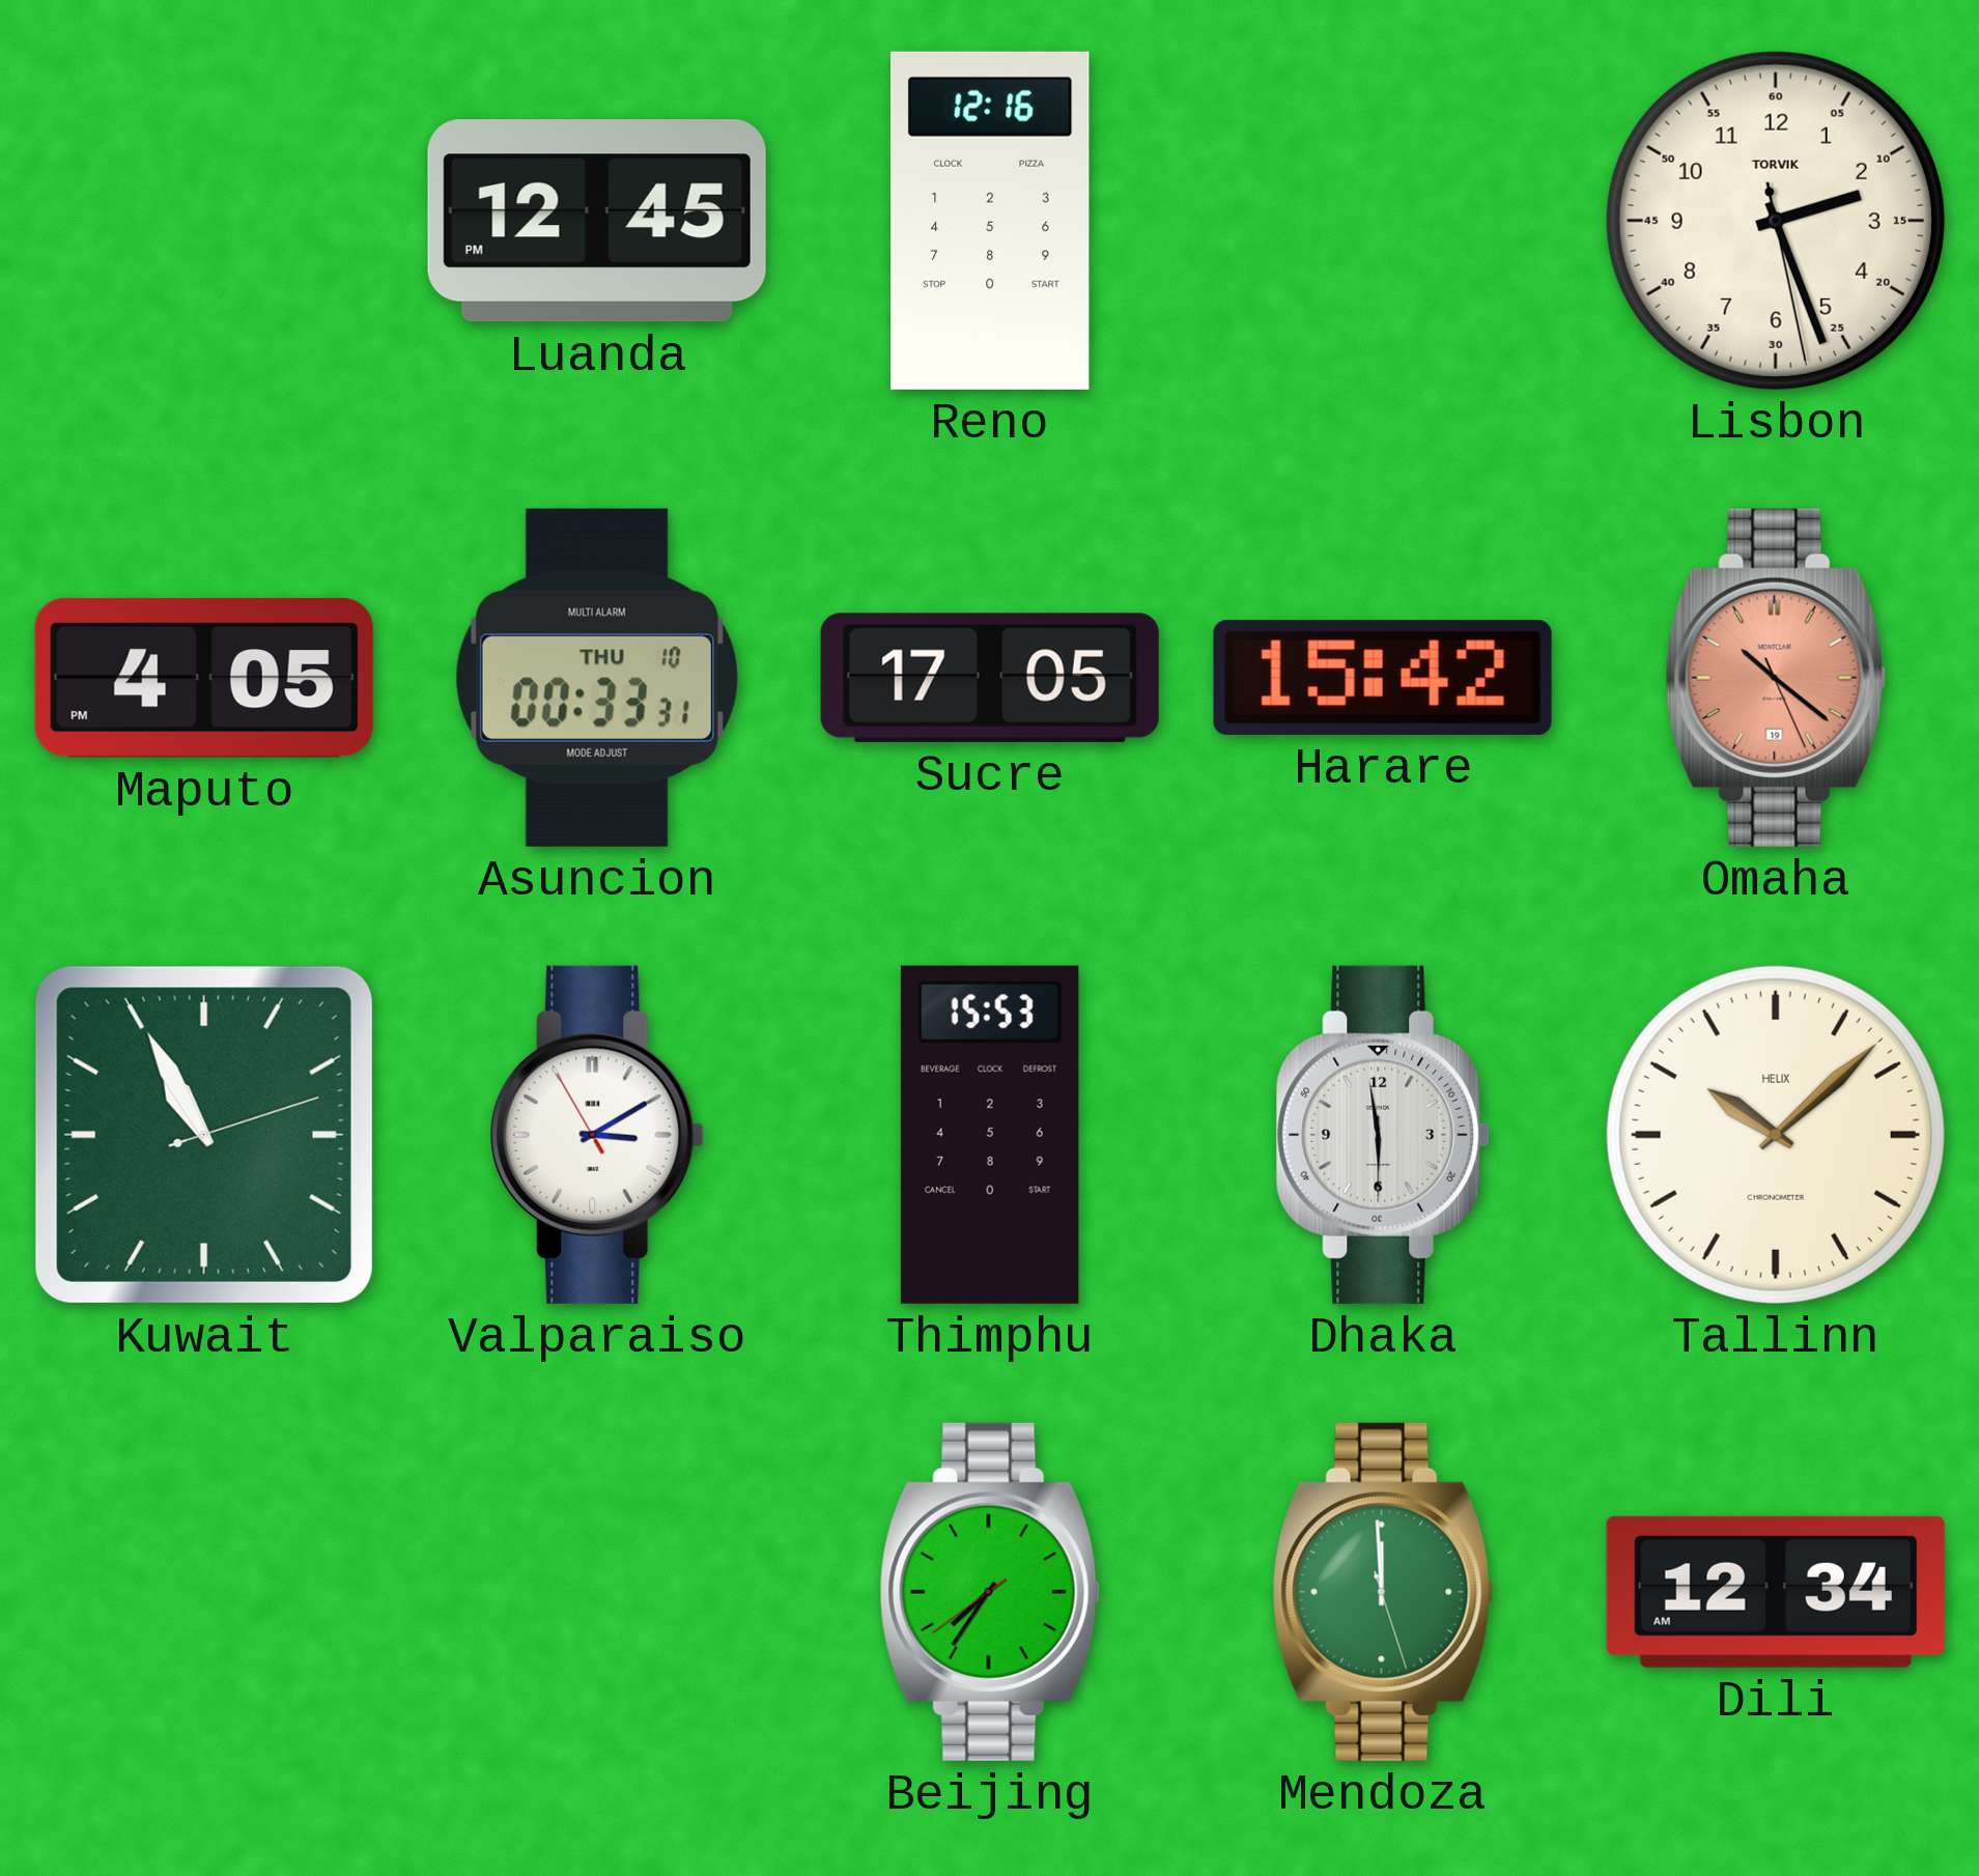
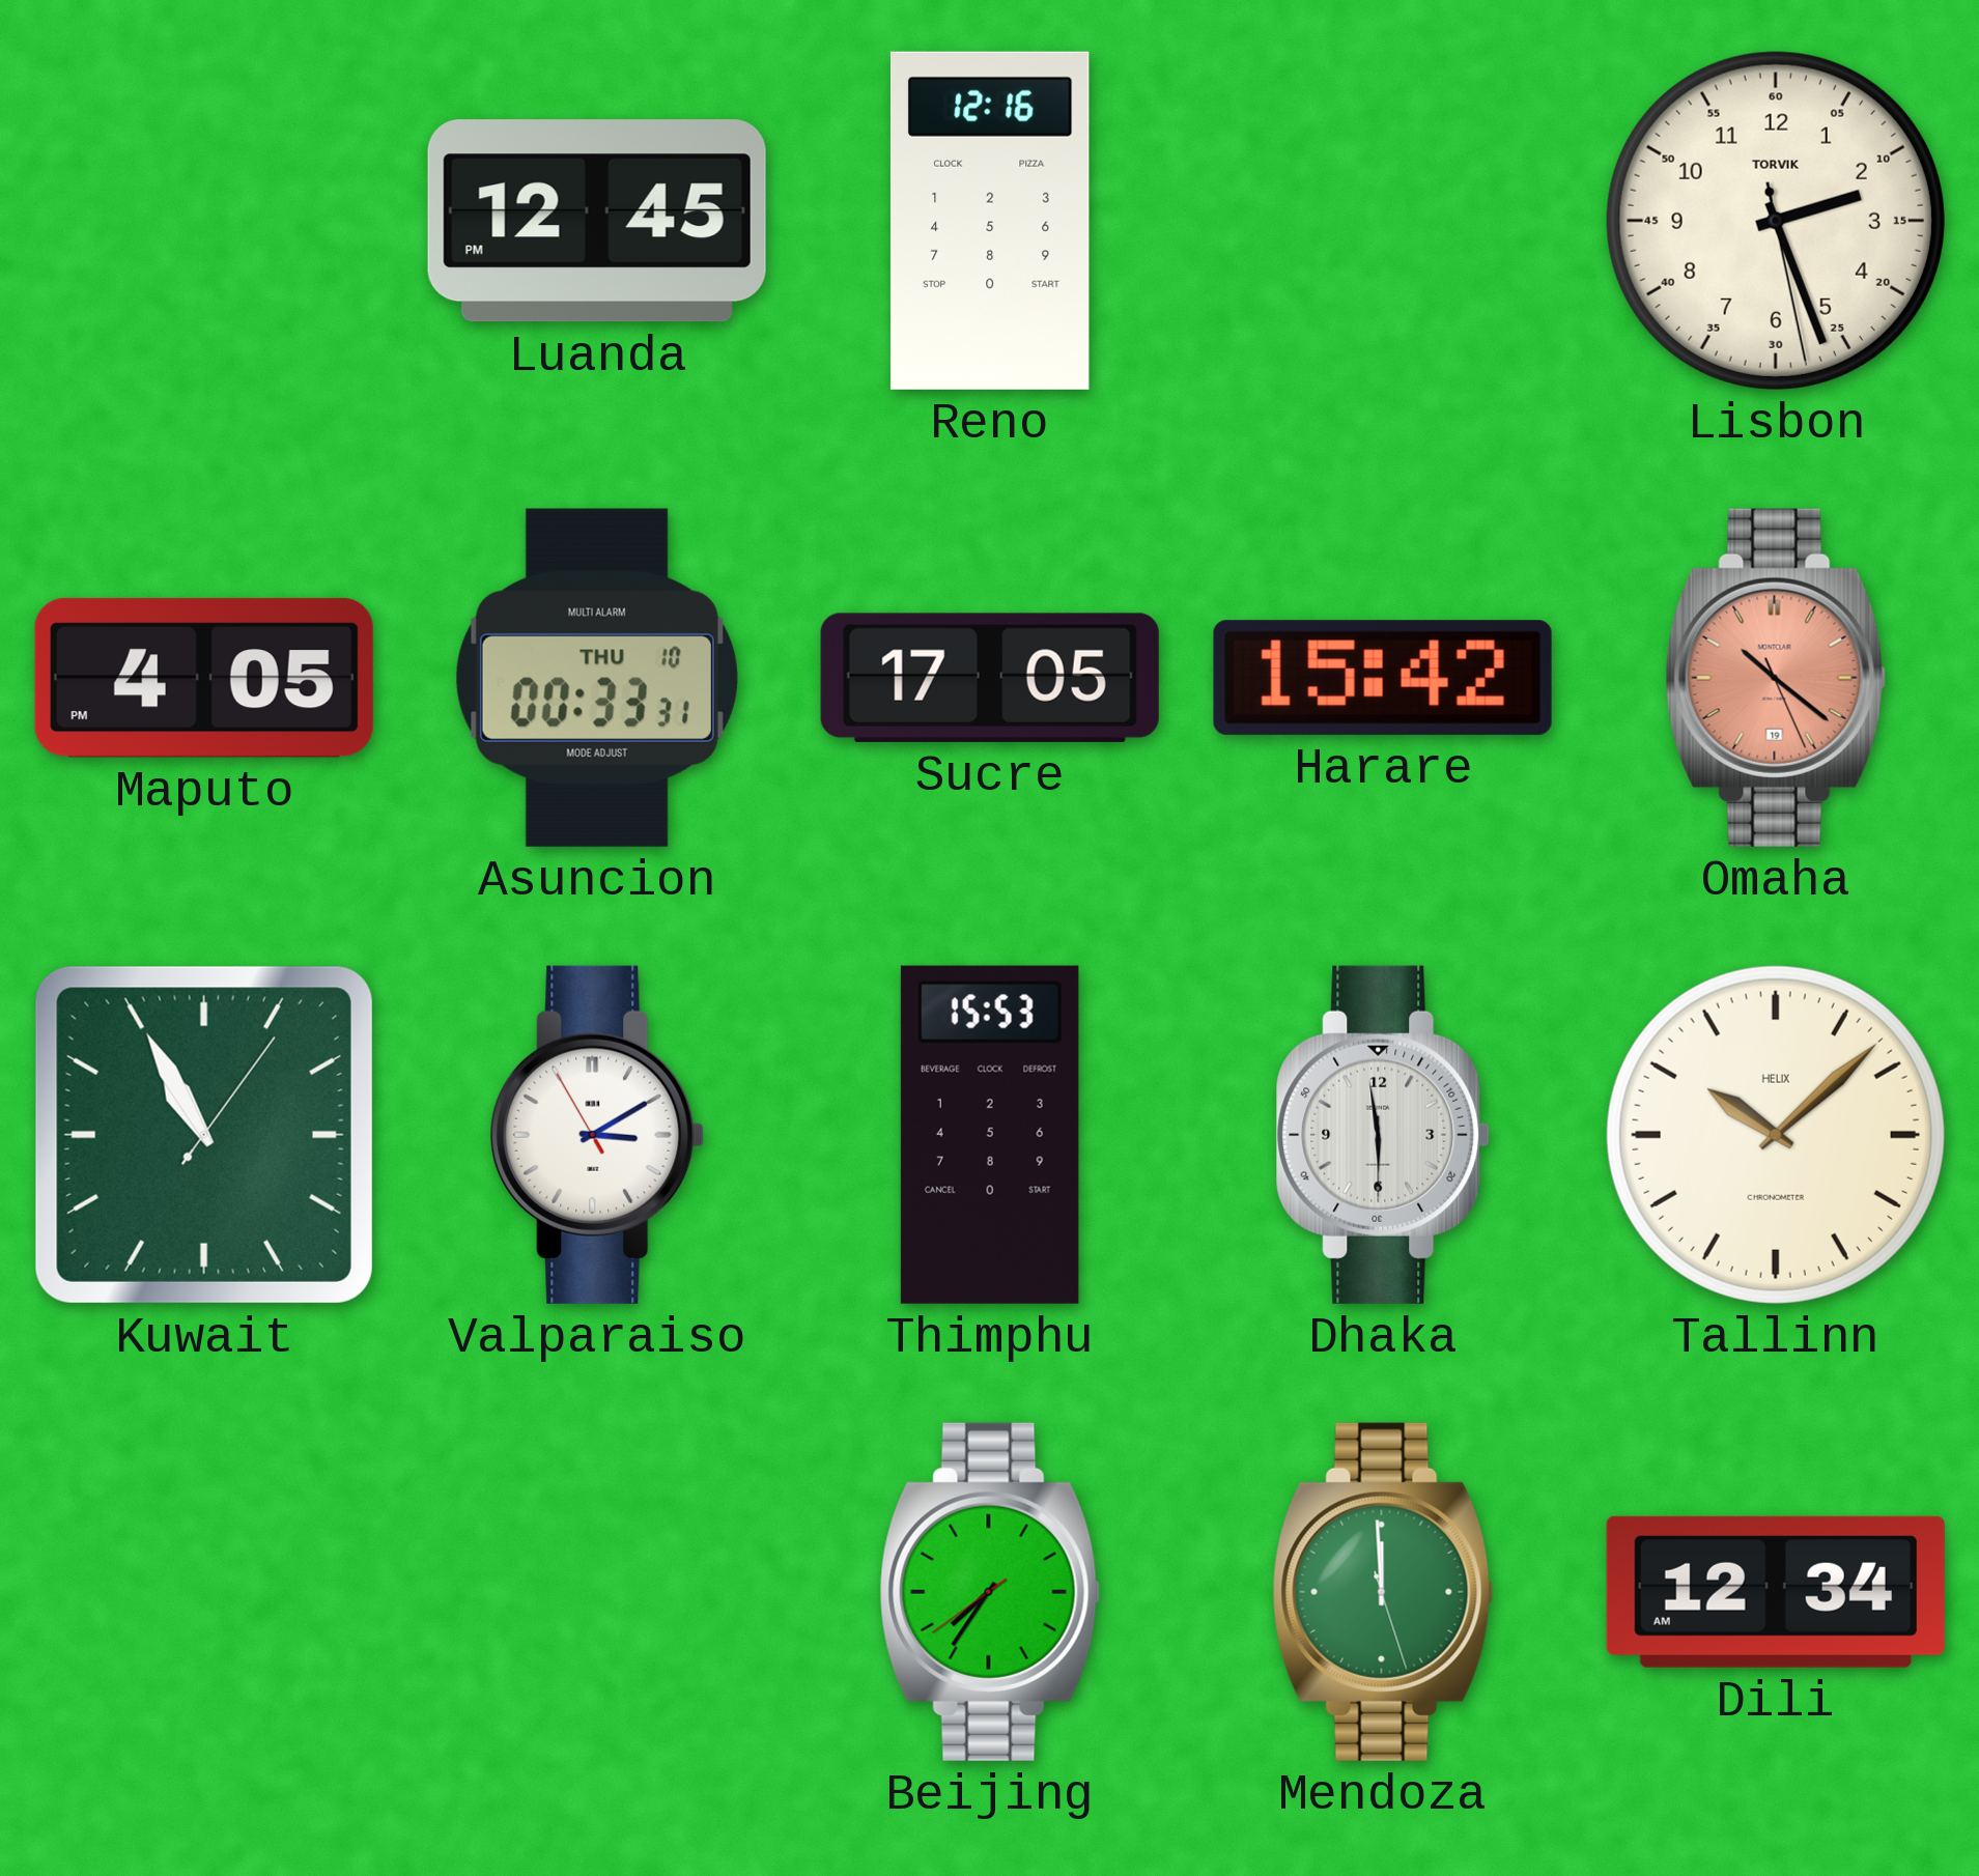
Kuwait: 10:55:12 -> 10:55:06
